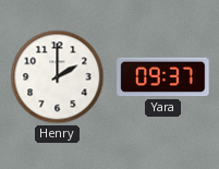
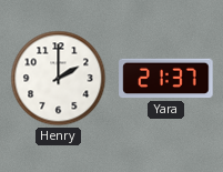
Yara: 09:37 -> 21:37
